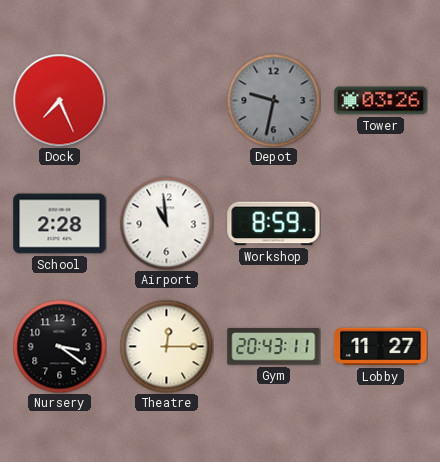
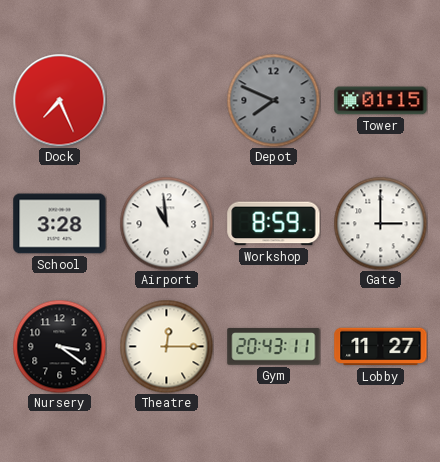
Depot: 9:32 -> 7:49
Tower: 03:26 -> 01:15
School: 2:28 -> 3:28
Gate: none -> 3:00
